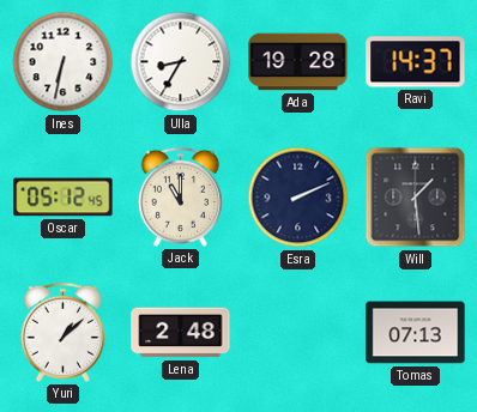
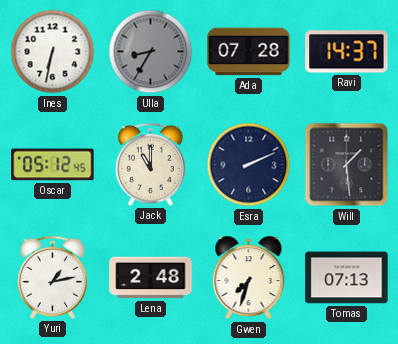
Ulla dial: white -> grey
Ada: 19:28 -> 07:28
Yuri: 1:08 -> 1:13
Gwen: none -> 7:33
